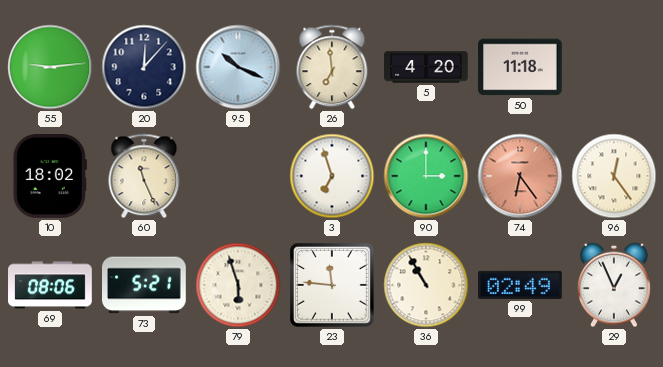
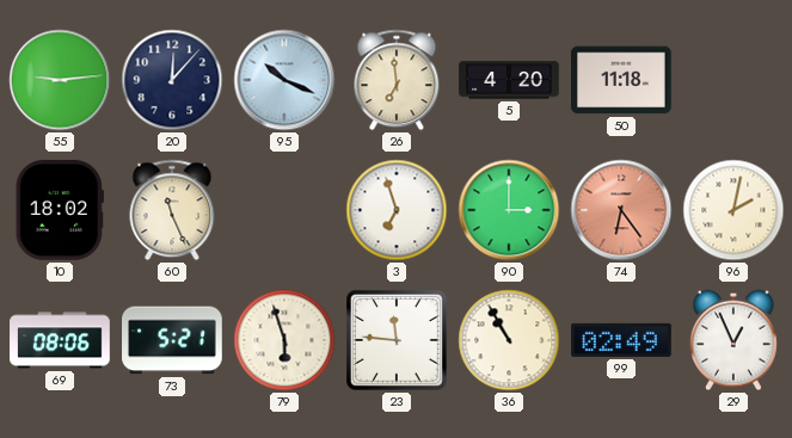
96: 12:24 -> 2:02
